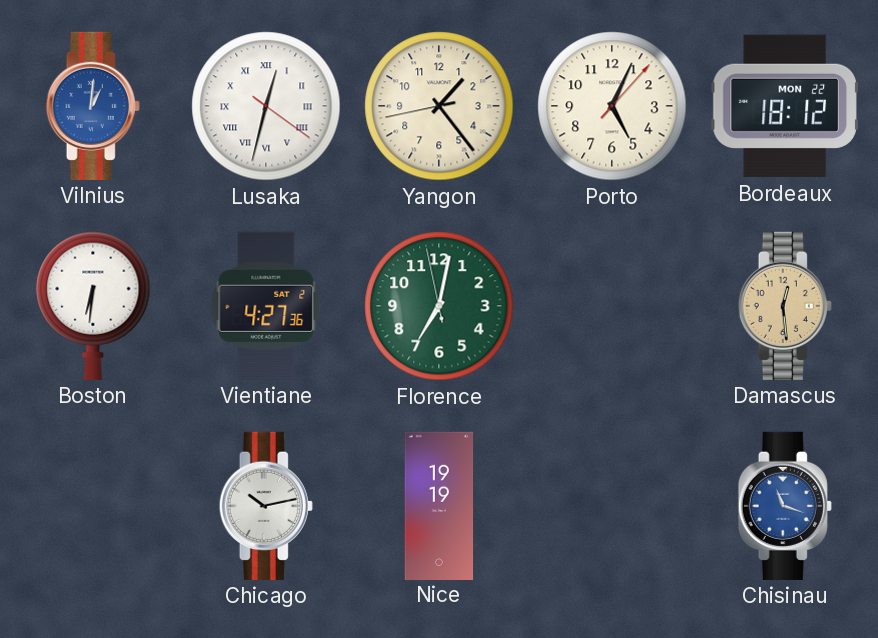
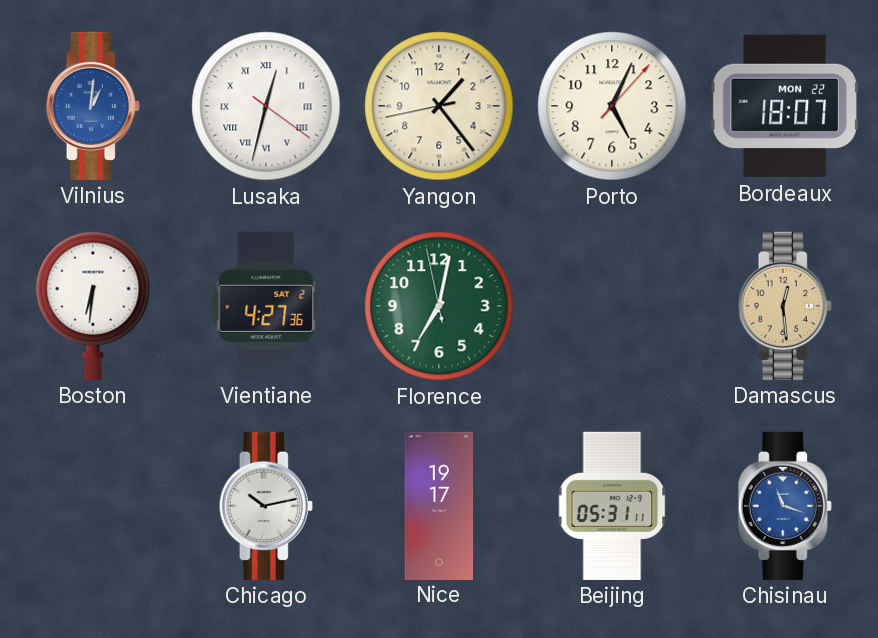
Bordeaux: 18:12 -> 18:07
Nice: 19:19 -> 19:17
Beijing: none -> 05:31
